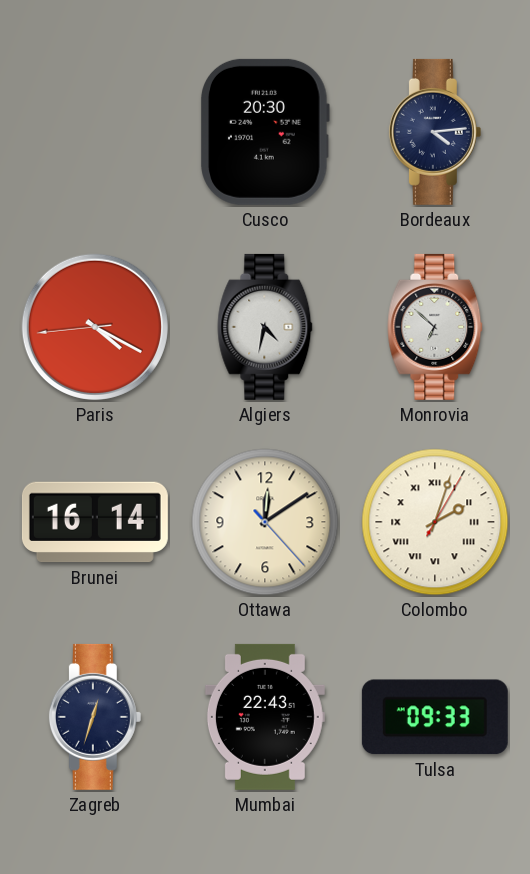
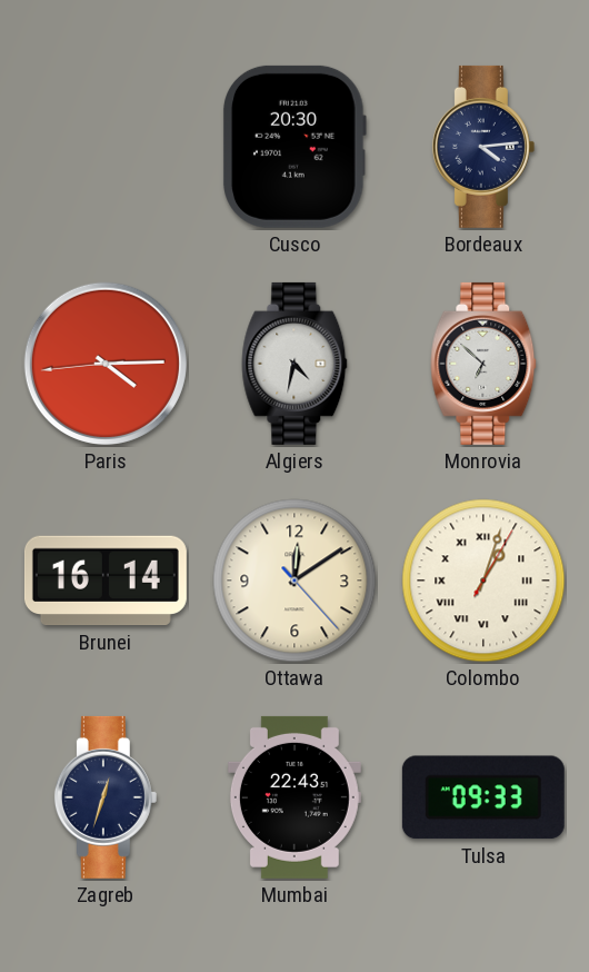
Paris: 4:19 -> 4:14
Colombo: 2:03 -> 1:03
